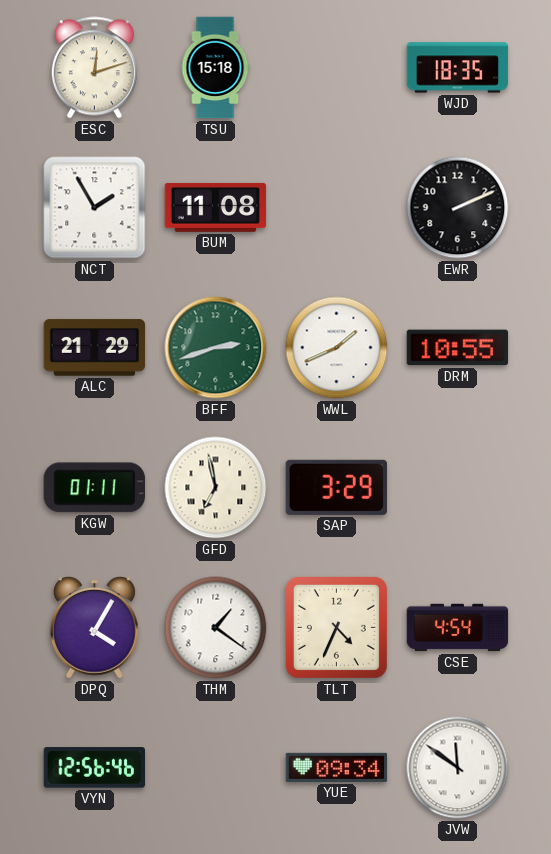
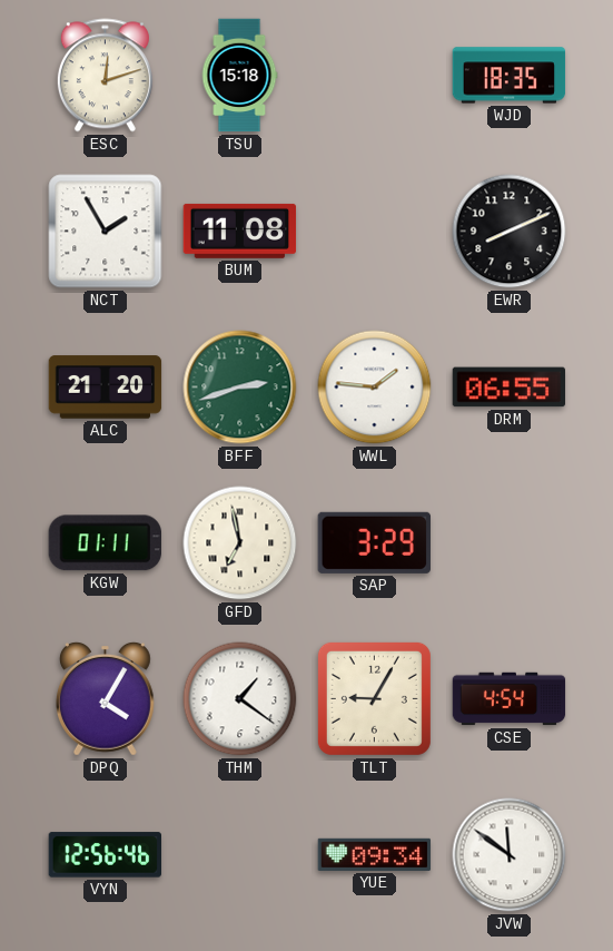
EWR: 2:11 -> 8:11
ALC: 21:29 -> 21:20
WWL: 1:41 -> 1:46
DRM: 10:55 -> 06:55
TLT: 4:34 -> 9:05
